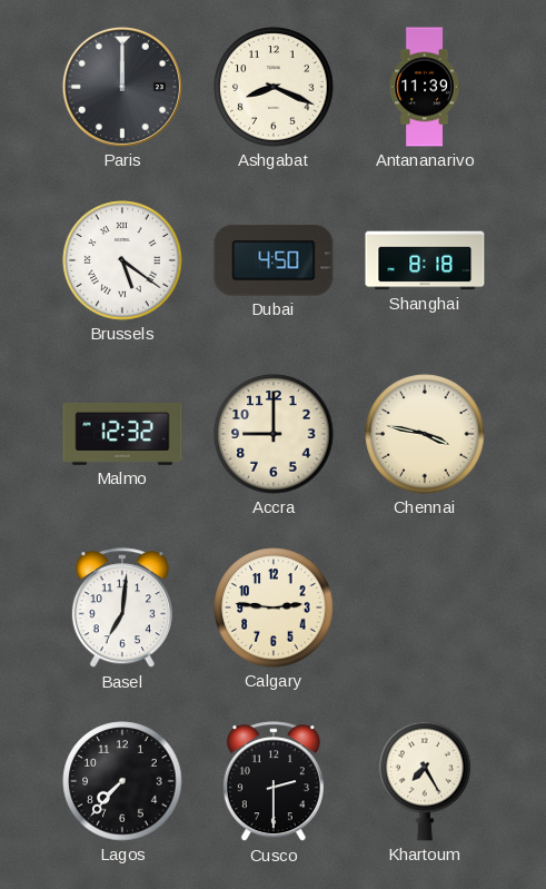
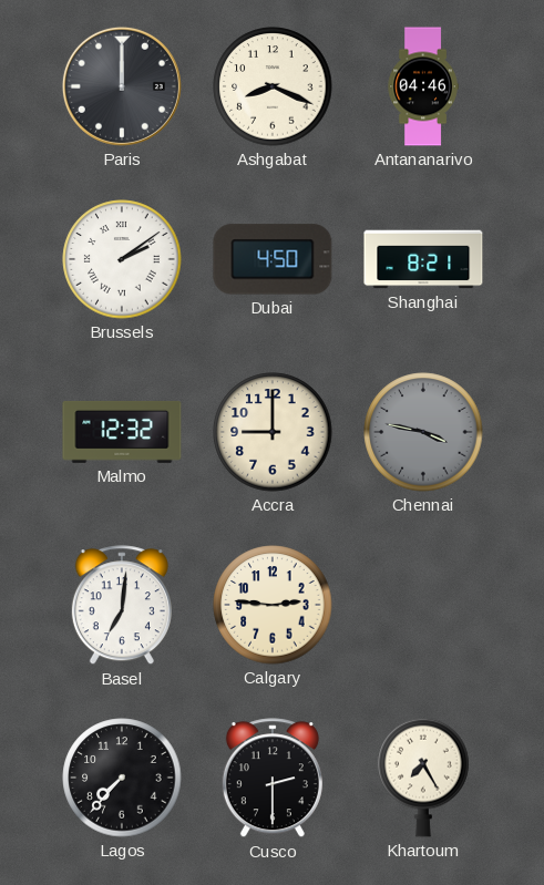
Antananarivo: 11:39 -> 04:46
Brussels: 5:21 -> 2:09
Shanghai: 8:18 -> 8:21
Chennai dial: cream -> grey
